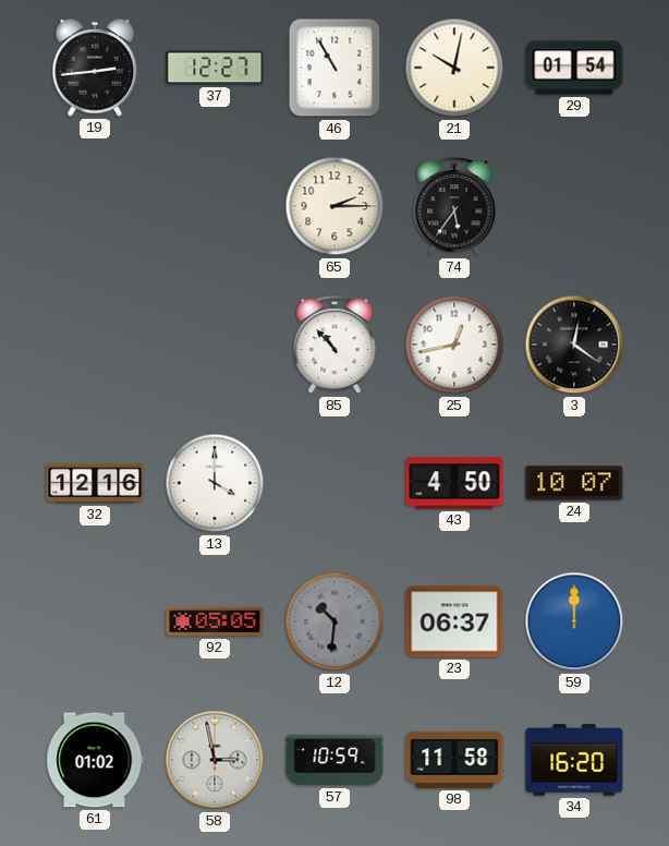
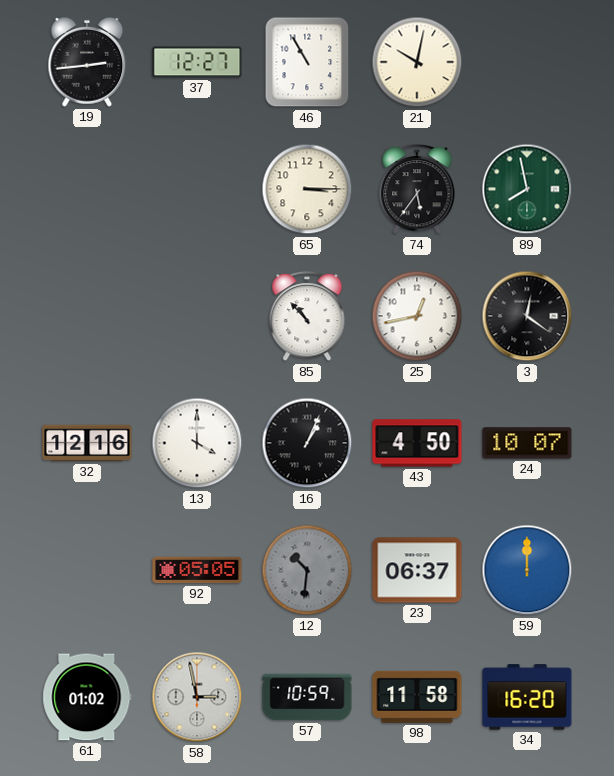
29: 01:54 -> none
65: 2:15 -> 3:15
89: none -> 7:58
16: none -> 1:04
